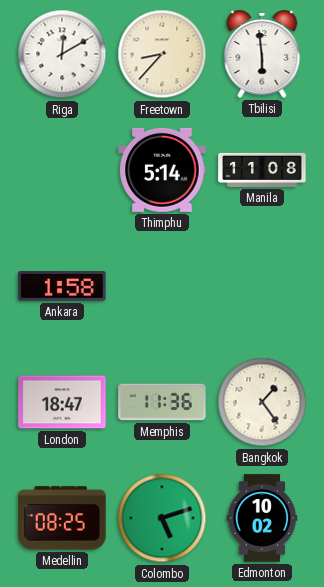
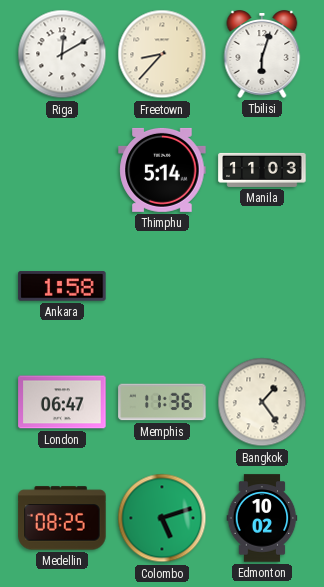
Tbilisi: 5:59 -> 6:03
Manila: 11:08 -> 11:03
London: 18:47 -> 06:47
